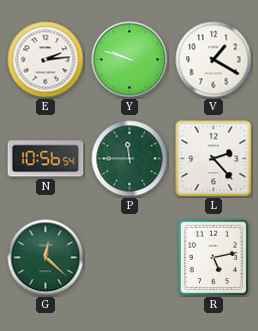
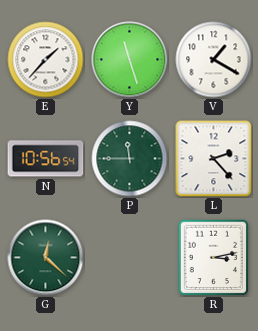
E: 2:14 -> 1:37
Y: 9:48 -> 11:27
R: 5:13 -> 3:13
